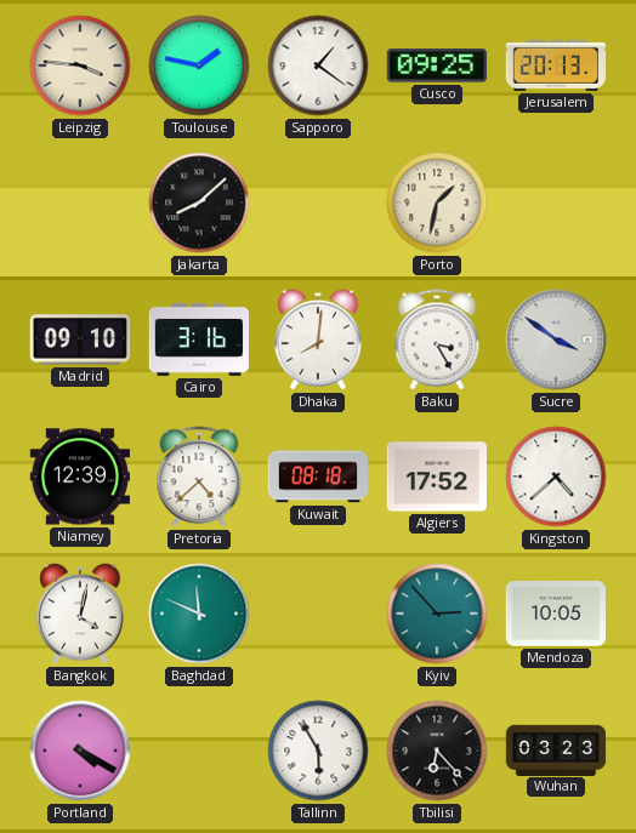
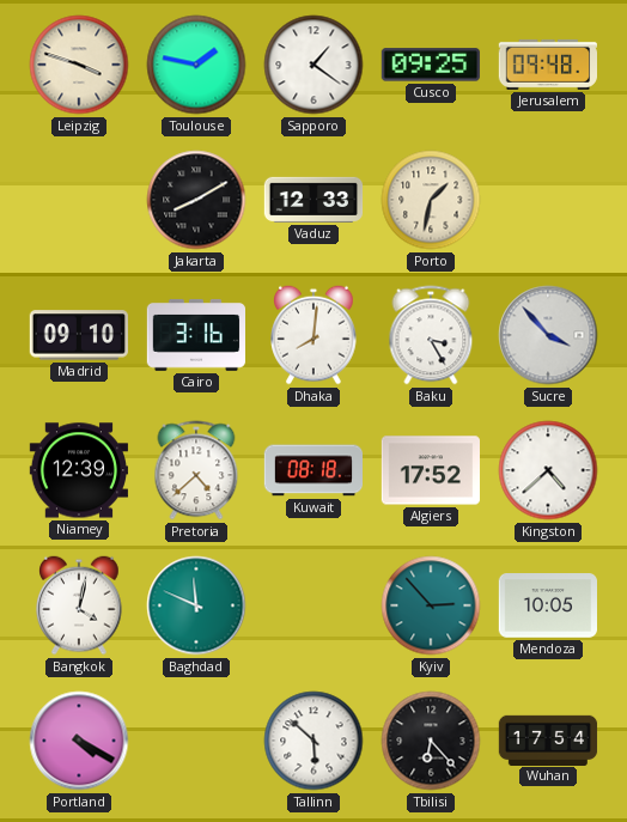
Leipzig: 3:46 -> 3:48
Jerusalem: 20:13 -> 09:48
Jakarta: 8:08 -> 8:10
Vaduz: none -> 12:33
Sucre: 3:51 -> 3:53
Tallinn: 5:55 -> 5:52
Wuhan: 03:23 -> 17:54
